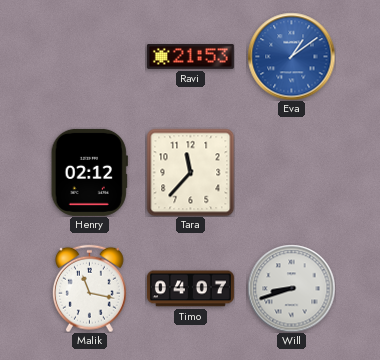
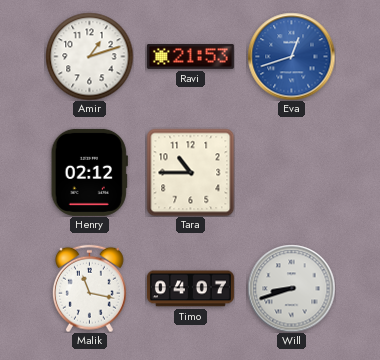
Amir: none -> 1:12
Eva: 1:09 -> 12:42
Tara: 11:37 -> 10:45
